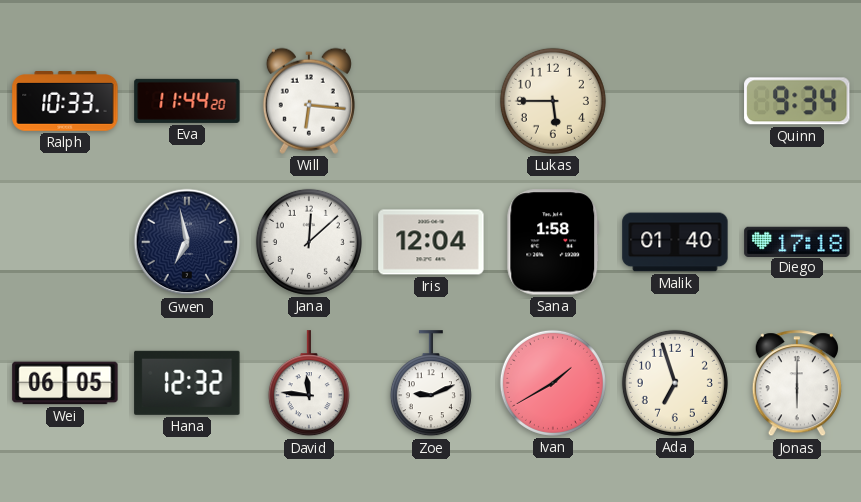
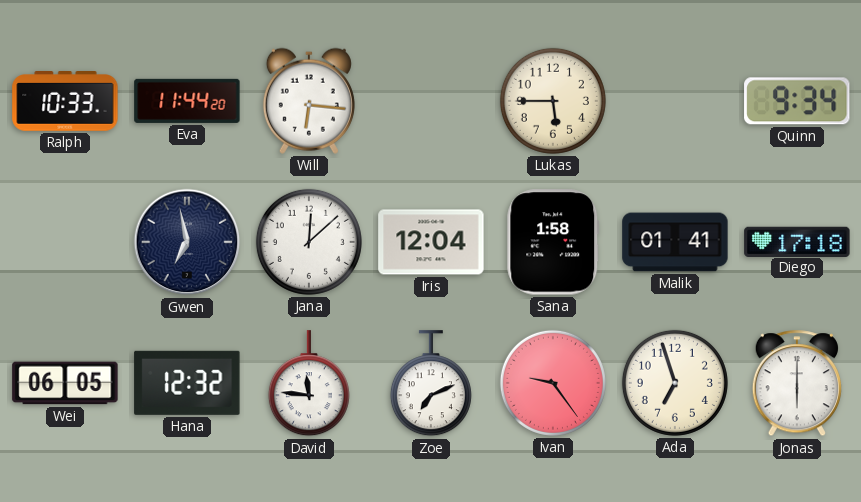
Malik: 01:40 -> 01:41
Zoe: 9:11 -> 7:11
Ivan: 1:40 -> 9:24
